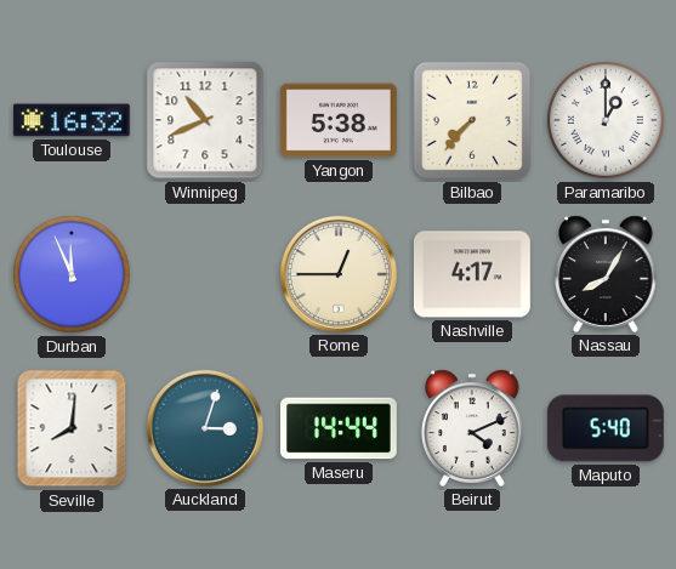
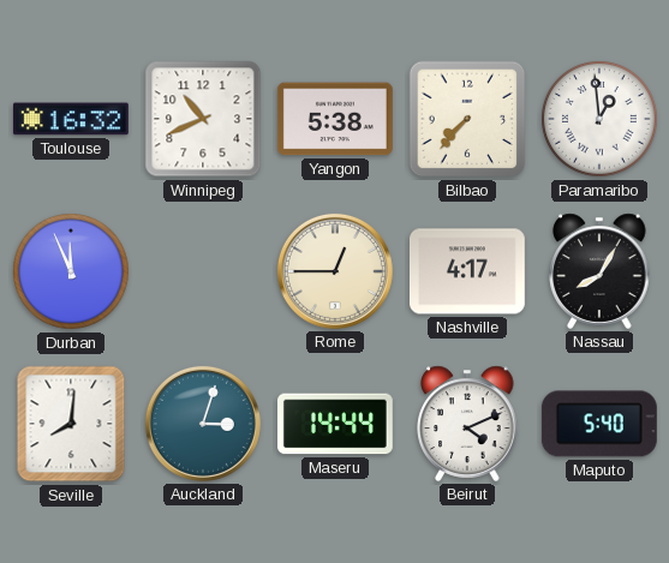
Paramaribo: 1:00 -> 12:59
